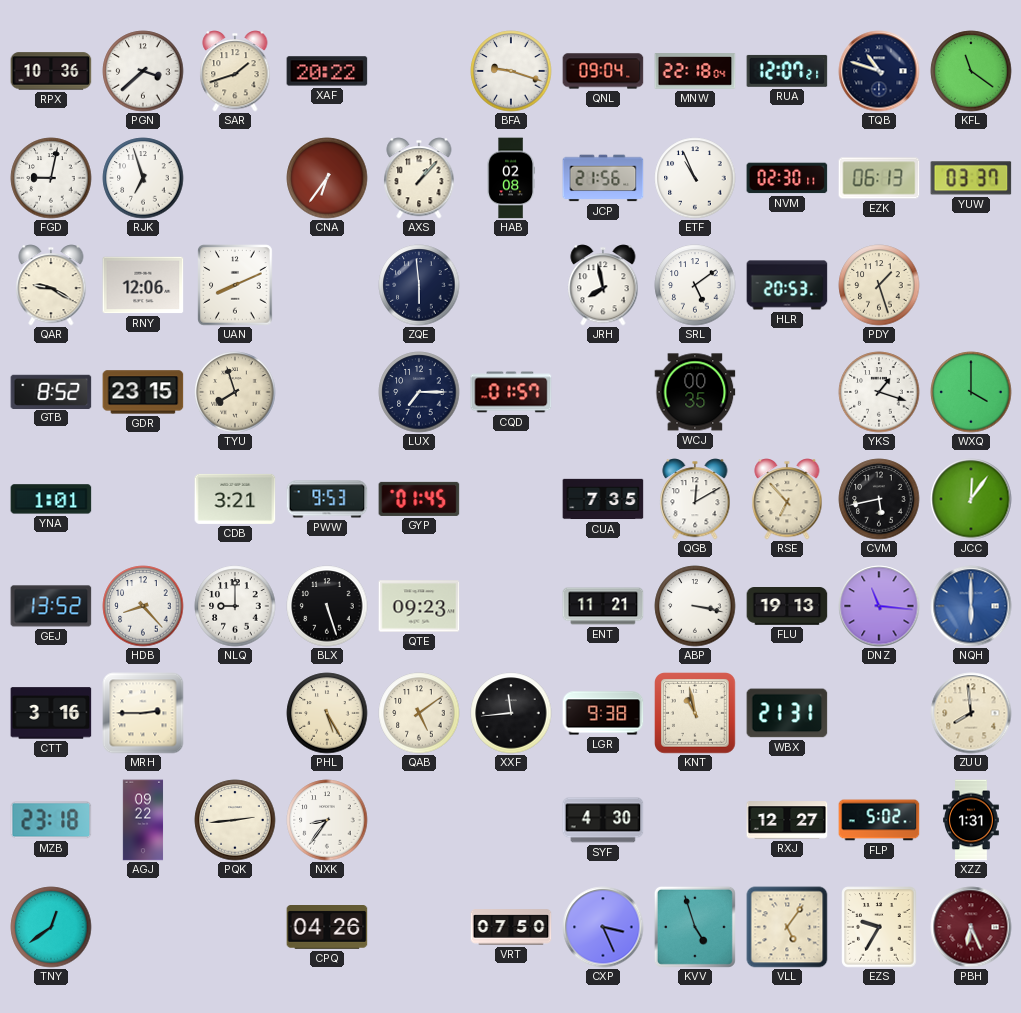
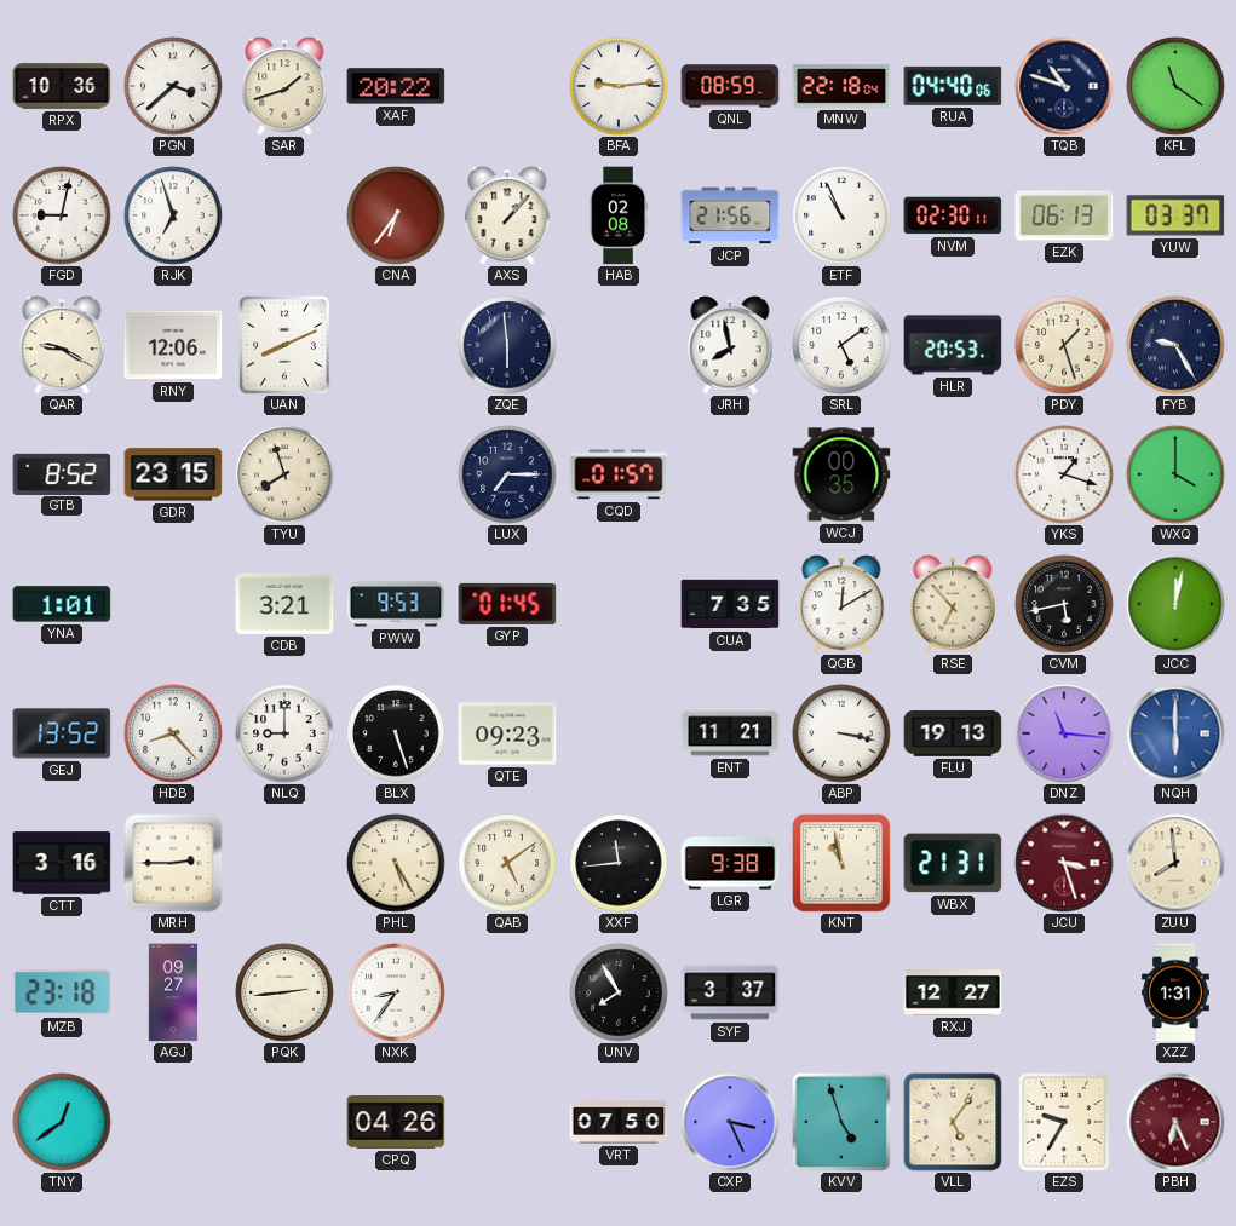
BFA: 9:18 -> 9:14
QNL: 09:04 -> 08:59
RUA: 12:07 -> 04:40
FYB: none -> 9:25
JCC: 12:06 -> 12:02
JCU: none -> 3:27
AGJ: 09:22 -> 09:27
UNV: none -> 7:55
SYF: 4:30 -> 3:37
FLP: 5:02 -> none
